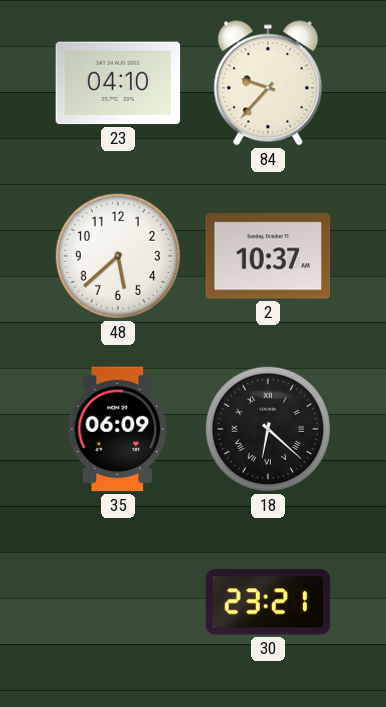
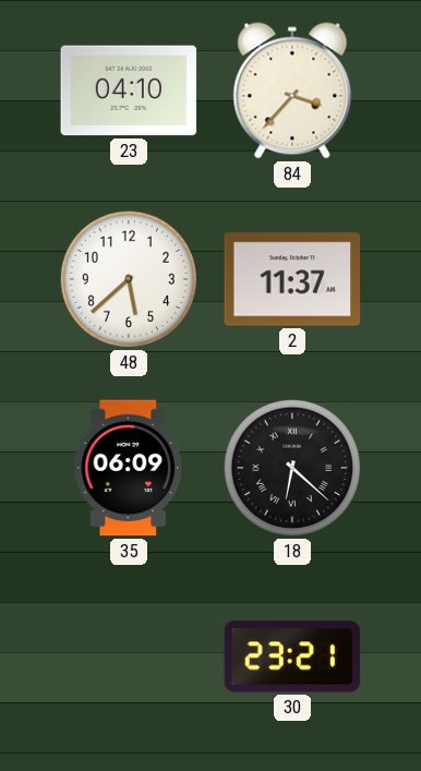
84: 9:37 -> 3:37
2: 10:37 -> 11:37
